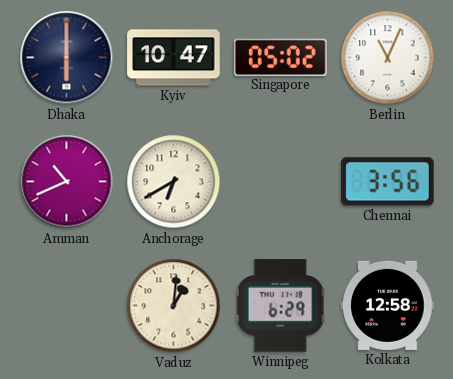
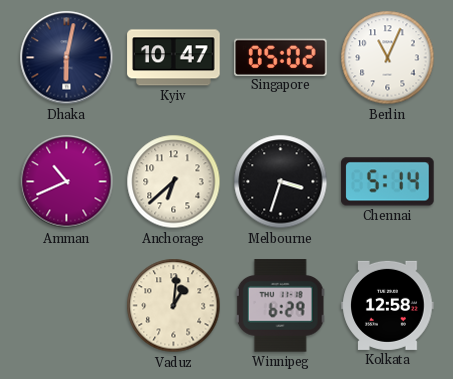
Dhaka: 6:00 -> 6:02
Anchorage: 6:40 -> 6:38
Melbourne: none -> 3:33
Chennai: 3:56 -> 5:14
